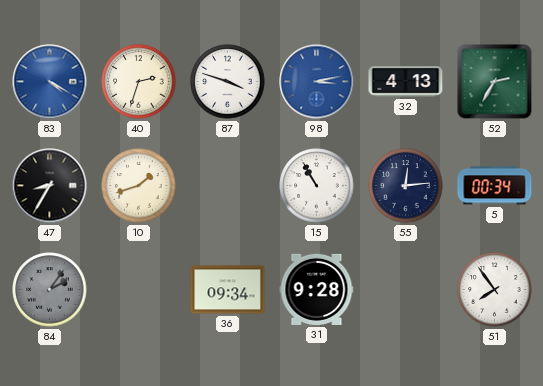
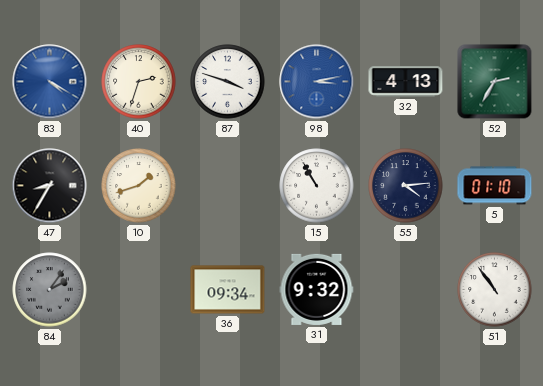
55: 12:14 -> 4:14
5: 00:34 -> 01:10
31: 9:28 -> 9:32
51: 7:54 -> 10:54
